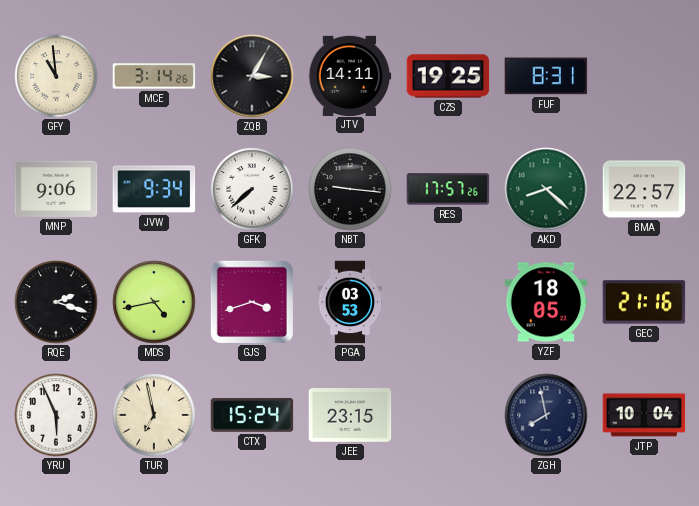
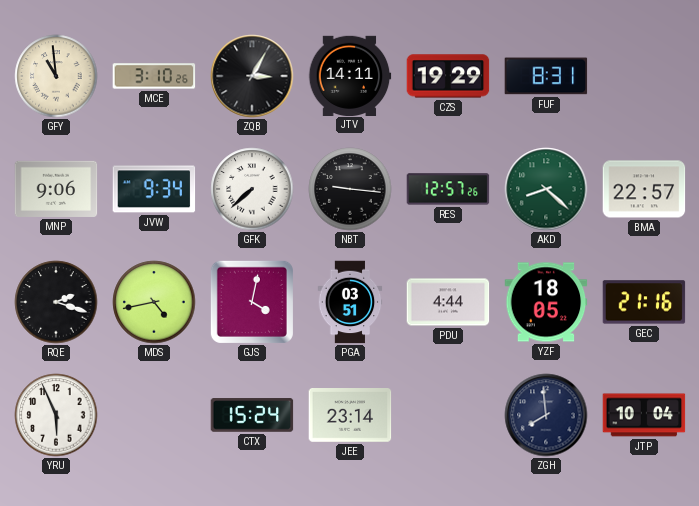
MCE: 3:14 -> 3:10
CZS: 19:25 -> 19:29
RES: 17:57 -> 12:57
GJS: 3:42 -> 4:02
PGA: 03:53 -> 03:51
PDU: none -> 4:44
TUR: 6:58 -> none
JEE: 23:15 -> 23:14
ZGH: 7:58 -> 7:59
